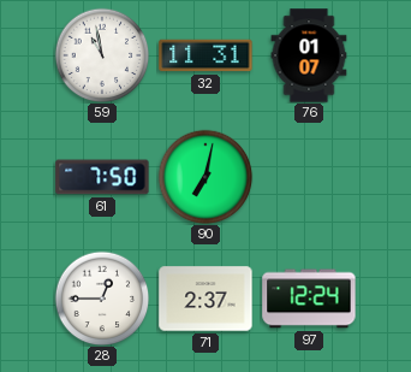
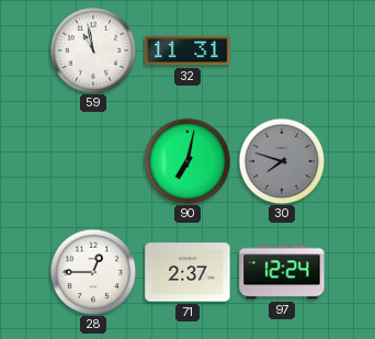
76: 01:07 -> none
61: 7:50 -> none
30: none -> 7:48
